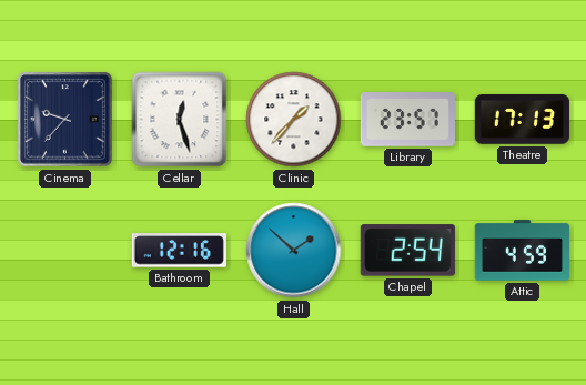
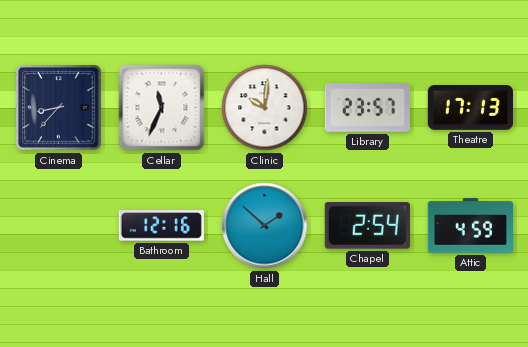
Cinema: 9:37 -> 8:37
Cellar: 12:27 -> 11:34
Clinic: 1:37 -> 10:01
